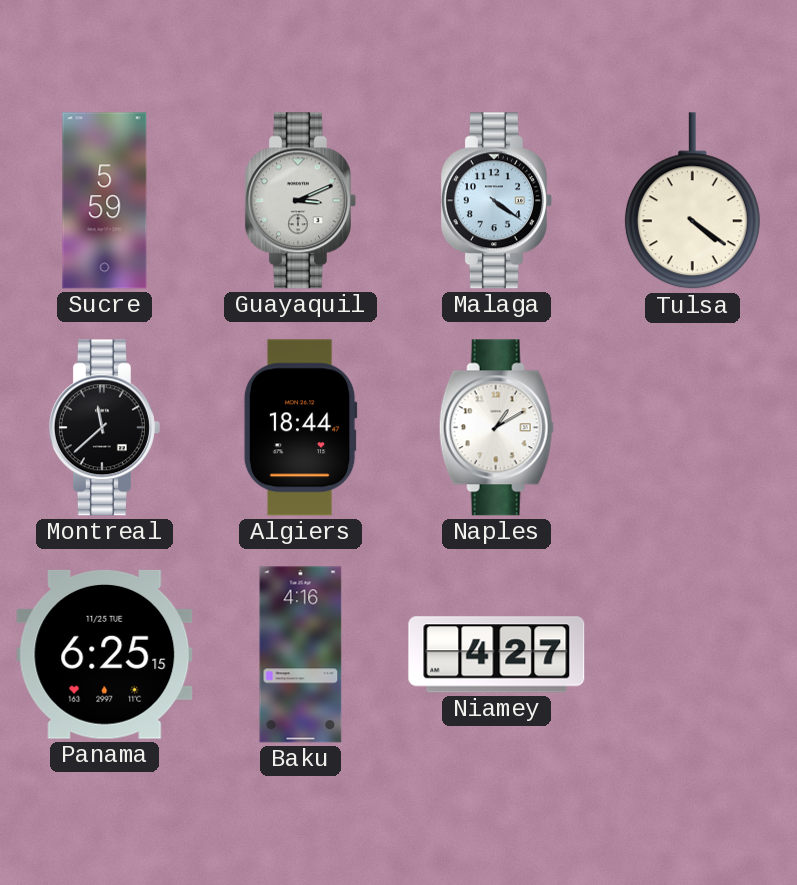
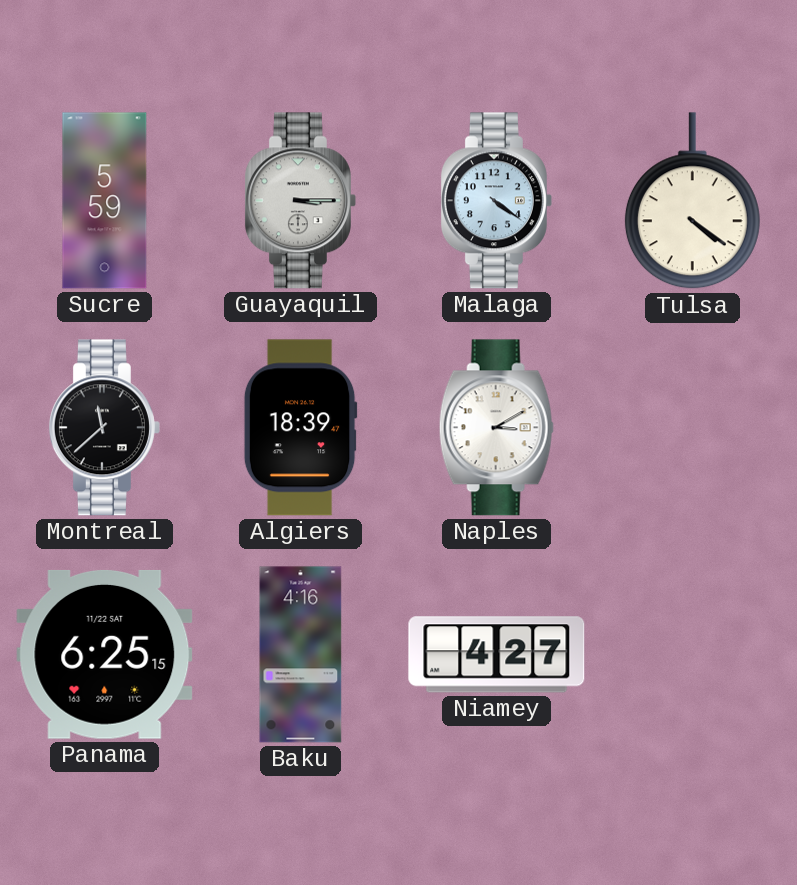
Guayaquil: 3:11 -> 3:15
Algiers: 18:44 -> 18:39
Naples: 1:10 -> 3:10
Panama date: 11/25 TUE -> 11/22 SAT
